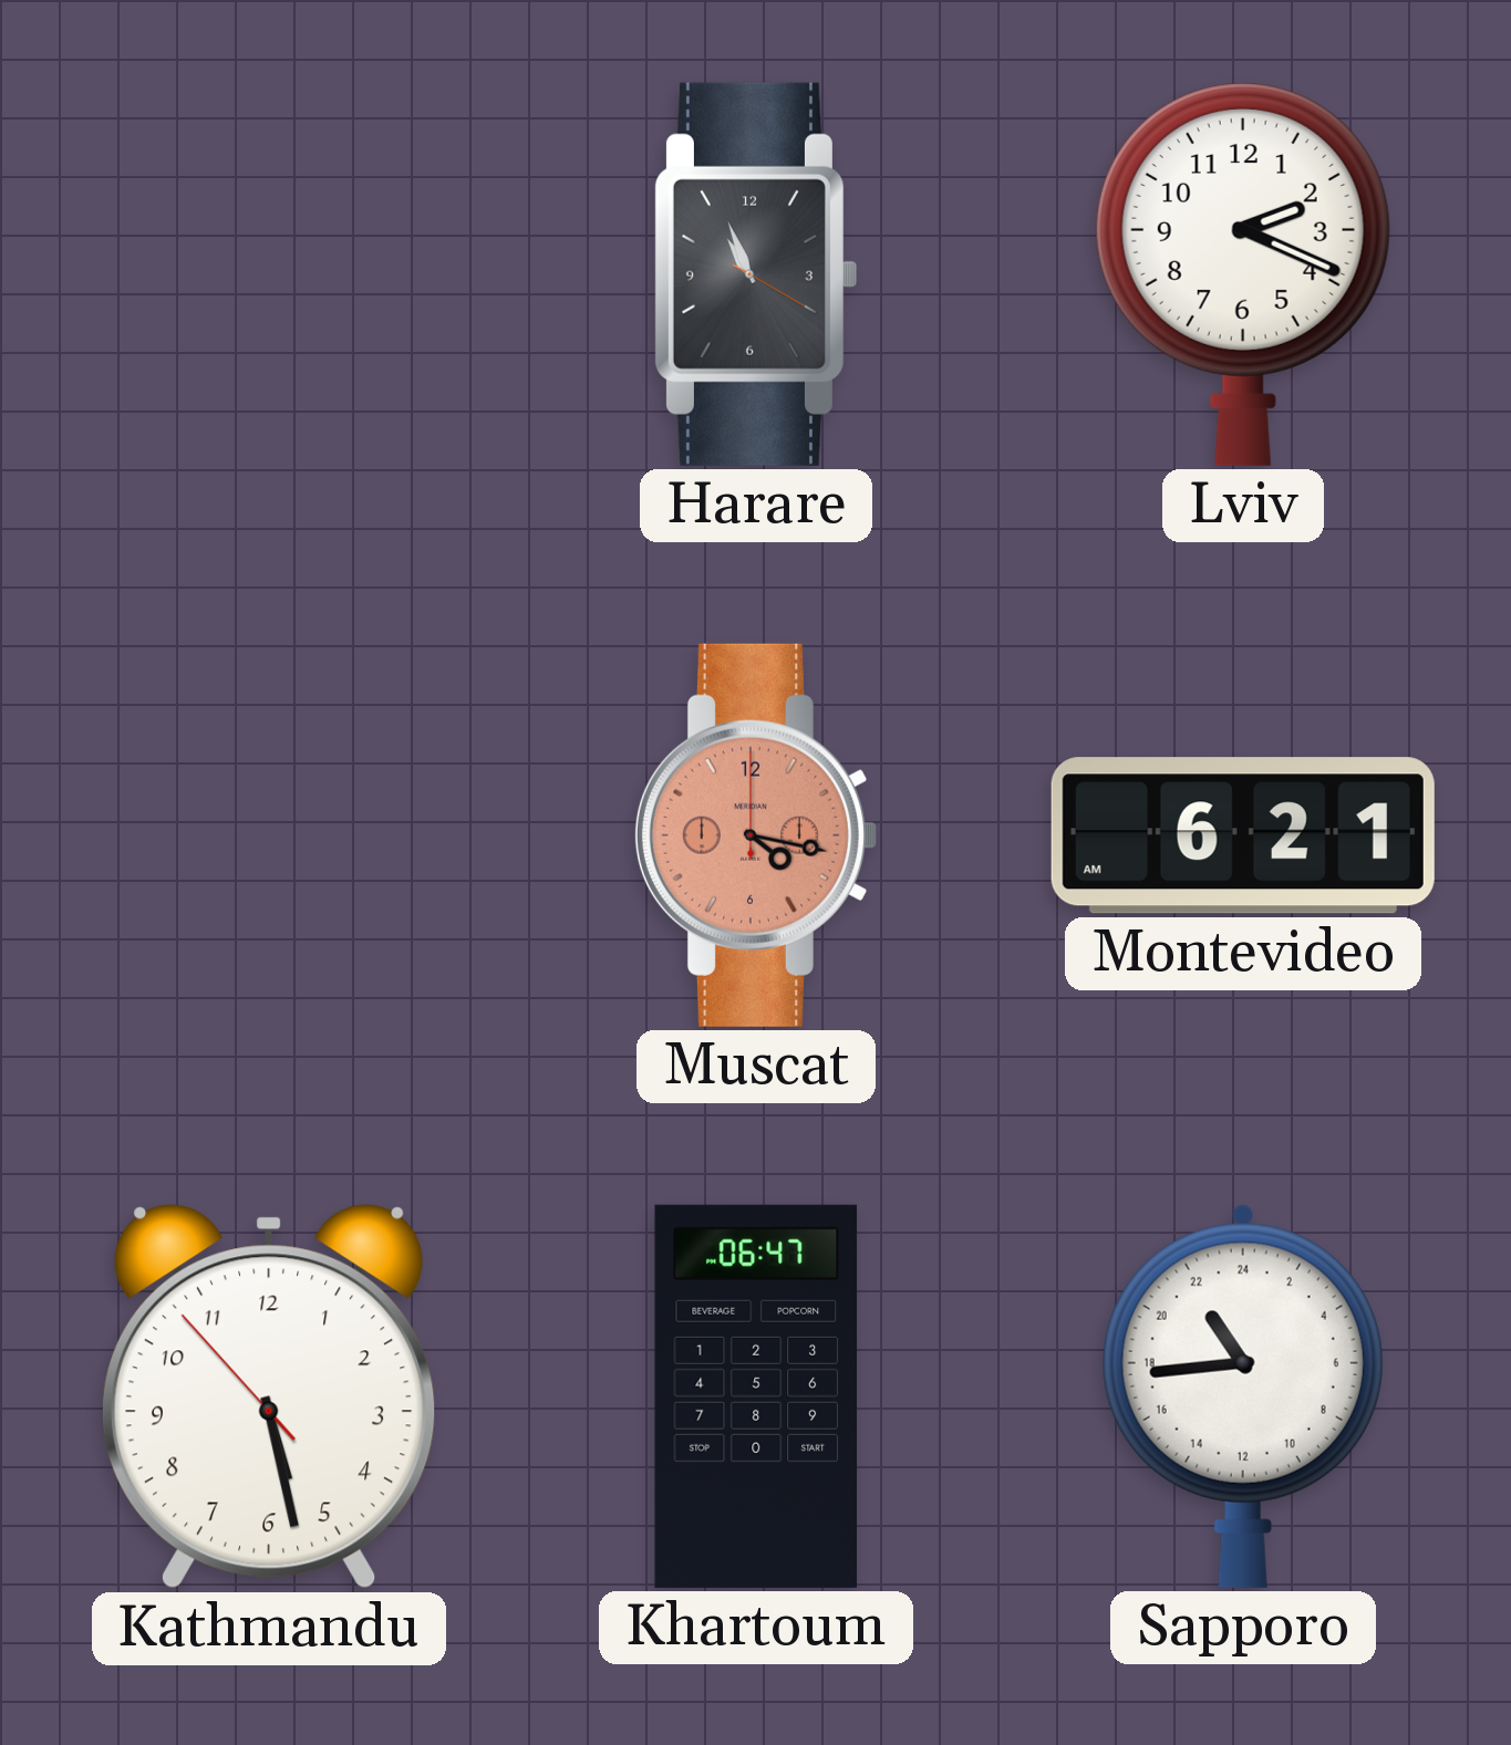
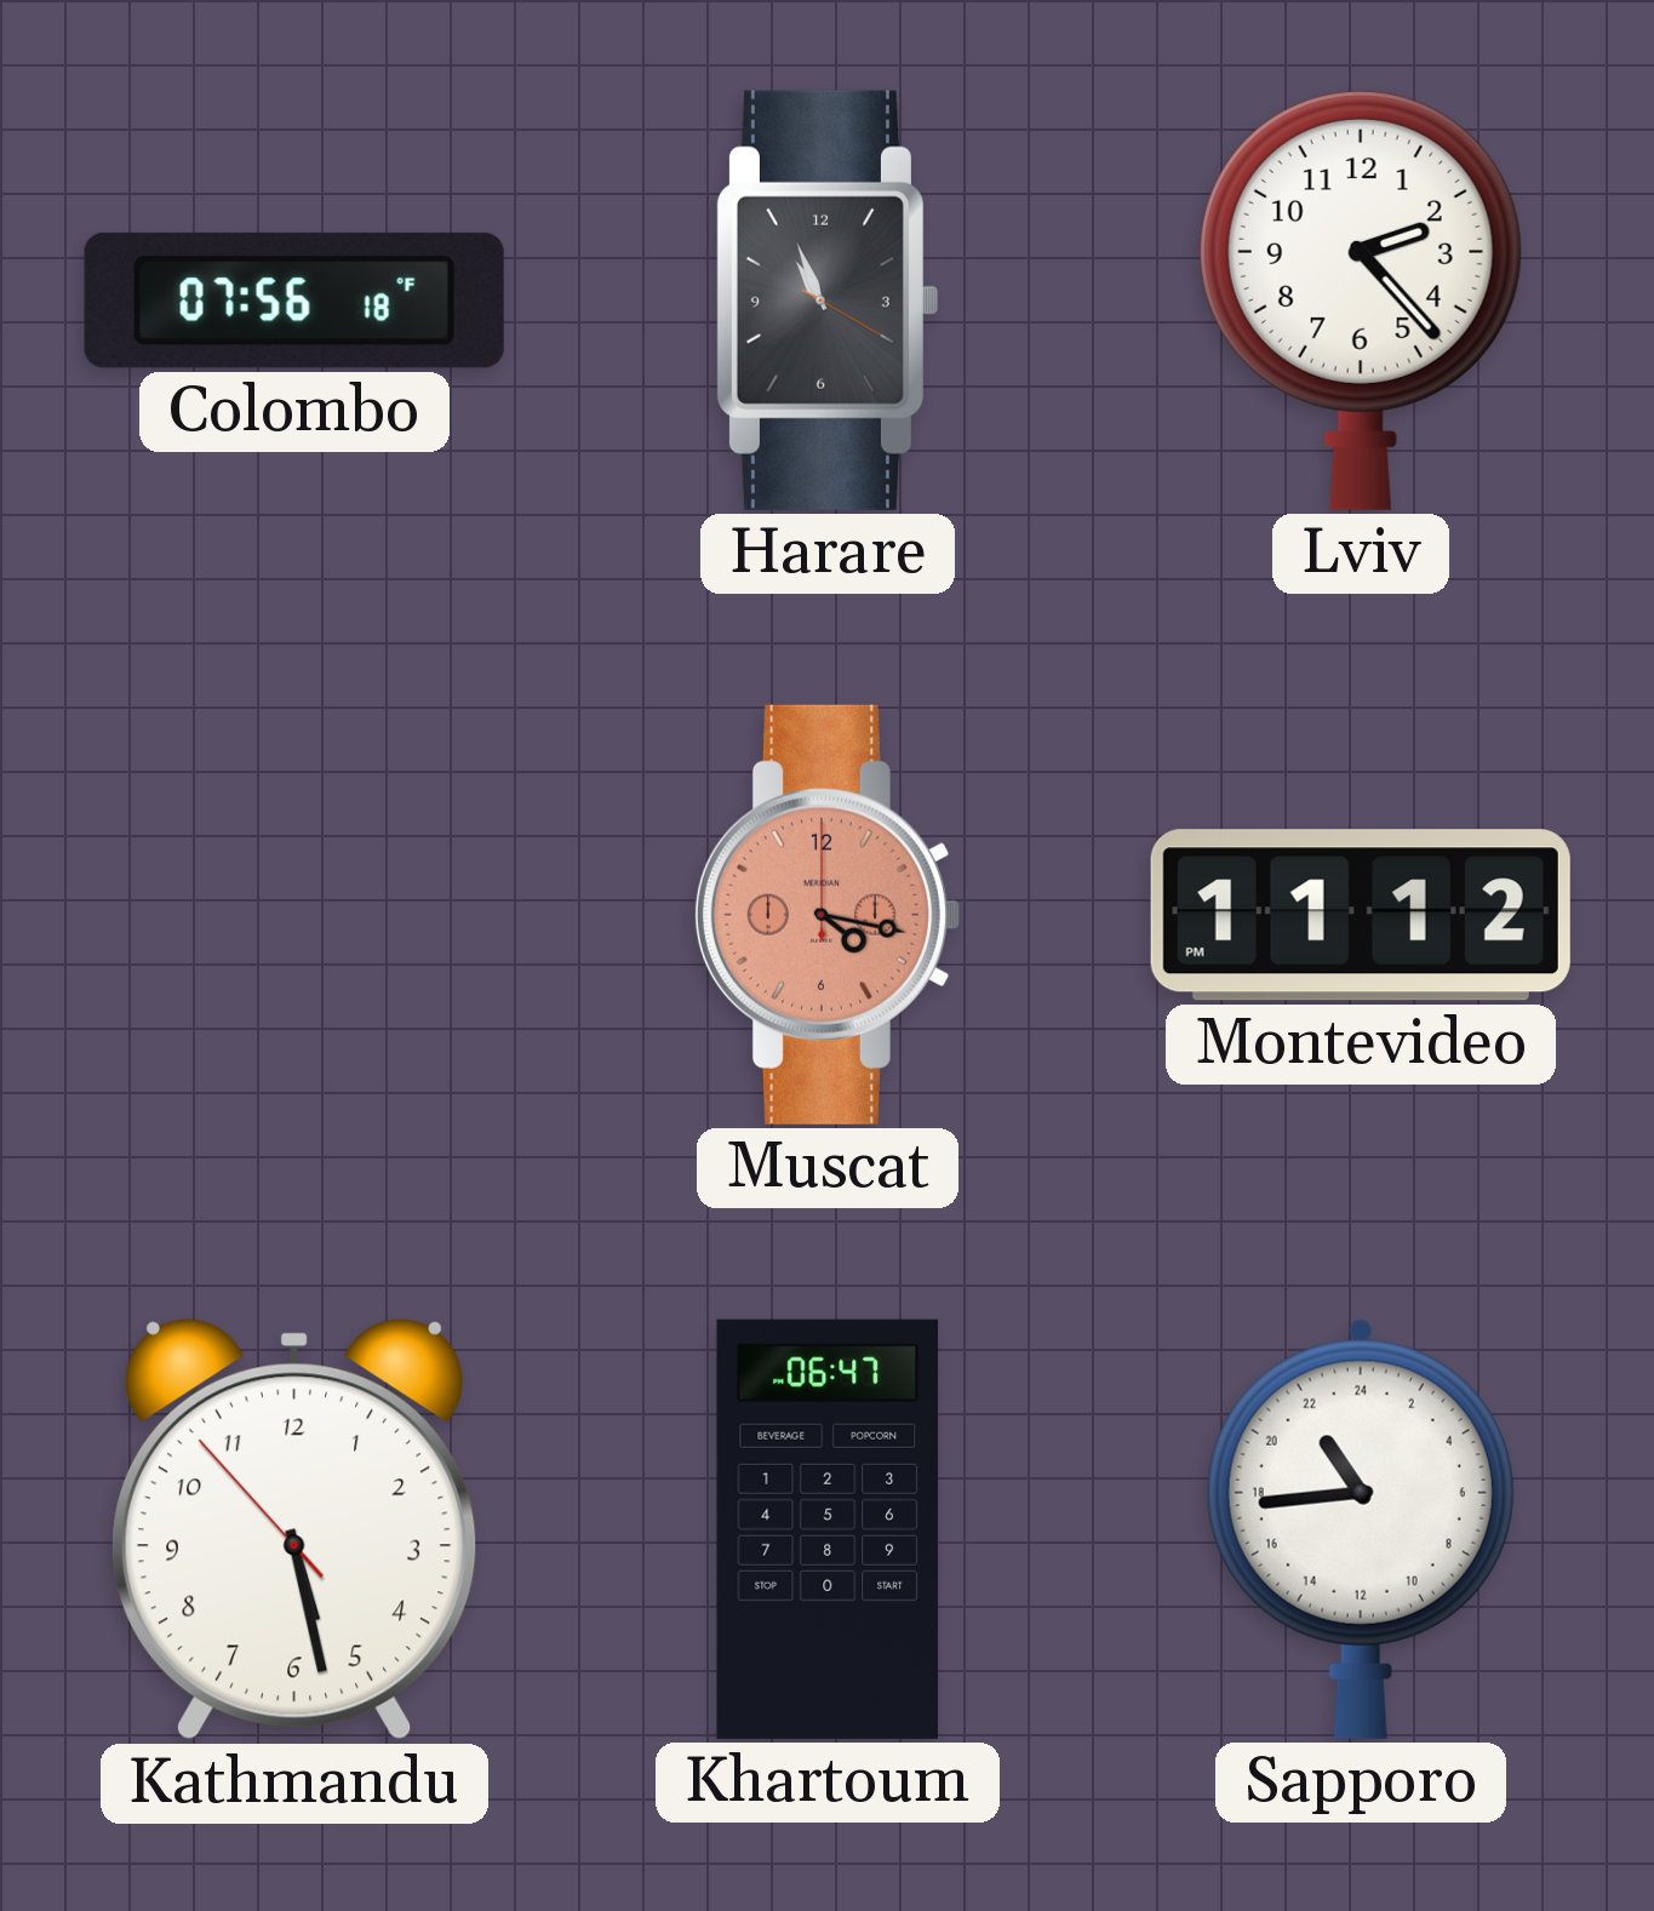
Colombo: none -> 07:56
Lviv: 2:19 -> 2:23
Montevideo: 6:21 -> 11:12
